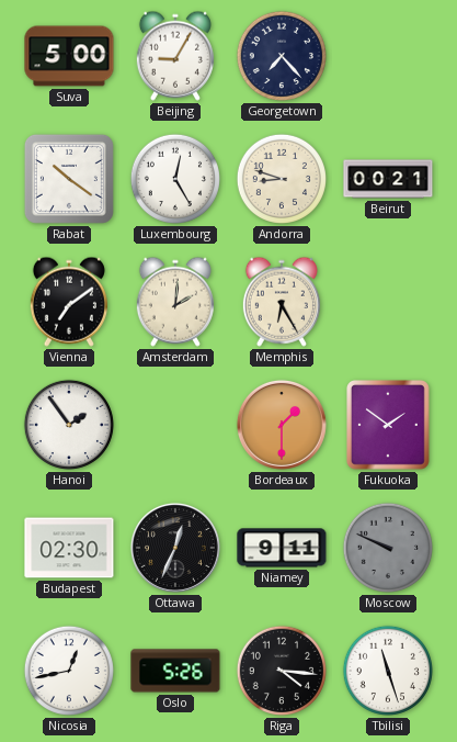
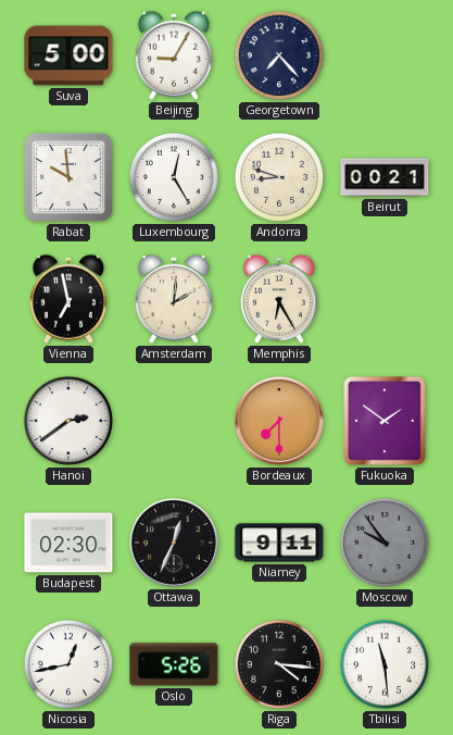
Rabat: 10:21 -> 9:59
Vienna: 7:09 -> 6:58
Hanoi: 1:54 -> 2:39
Bordeaux: 1:30 -> 7:30
Moscow: 9:49 -> 9:54
Tbilisi: 11:27 -> 11:29
